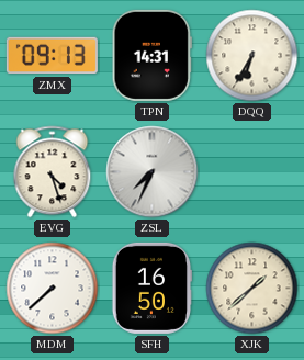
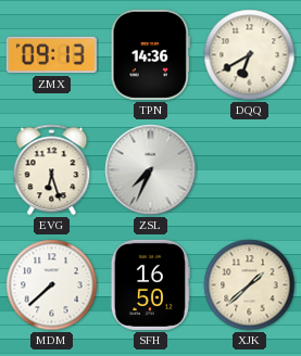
TPN: 14:31 -> 14:36
DQQ: 6:35 -> 6:40
EVG: 4:27 -> 6:27
